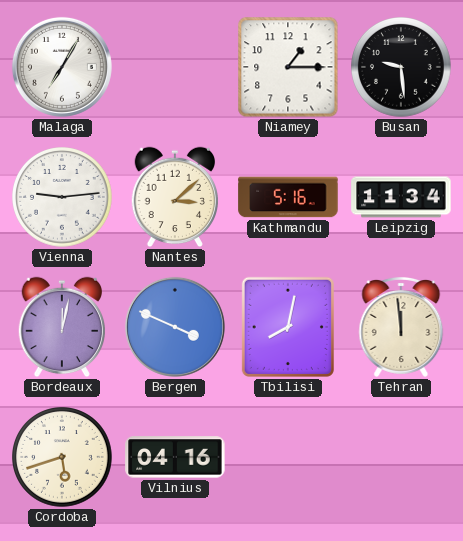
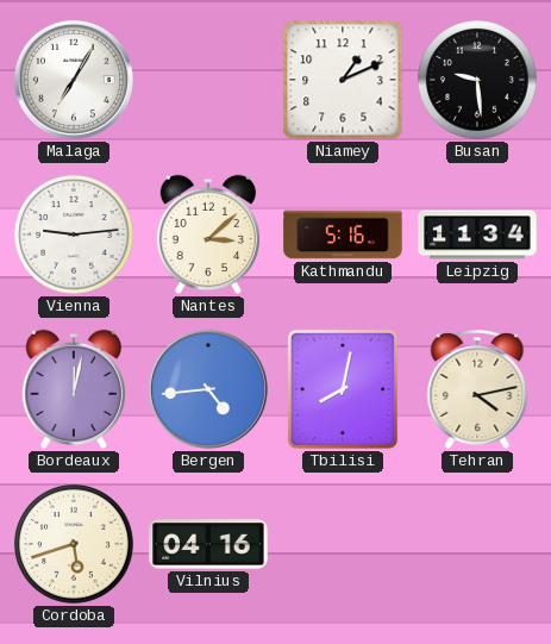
Niamey: 1:15 -> 1:11
Bergen: 3:49 -> 4:44
Tehran: 11:59 -> 4:13
